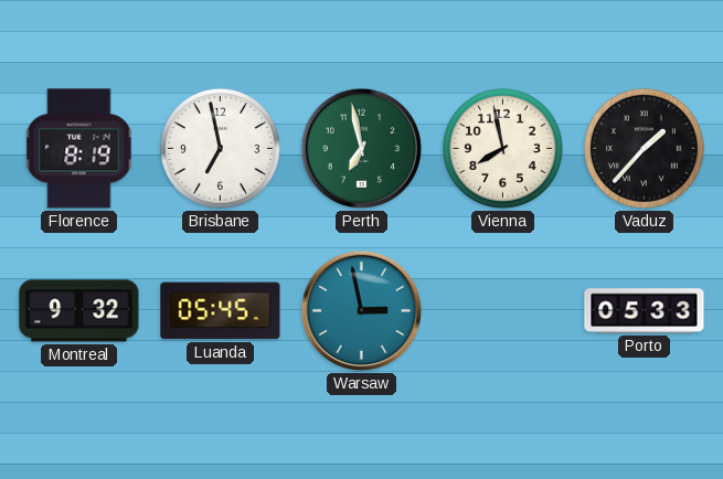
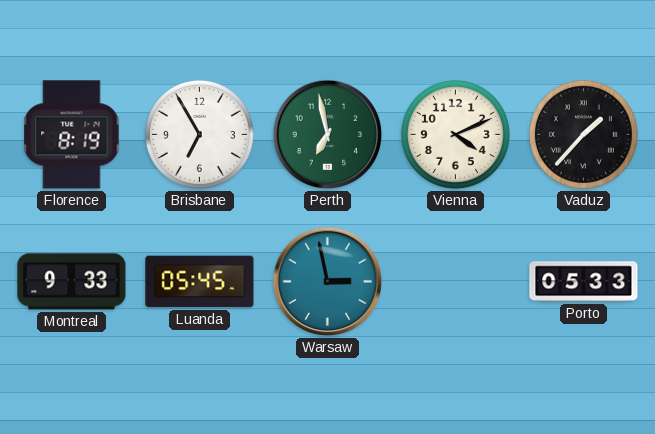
Brisbane: 6:58 -> 6:55
Vienna: 7:58 -> 4:11
Montreal: 9:32 -> 9:33
